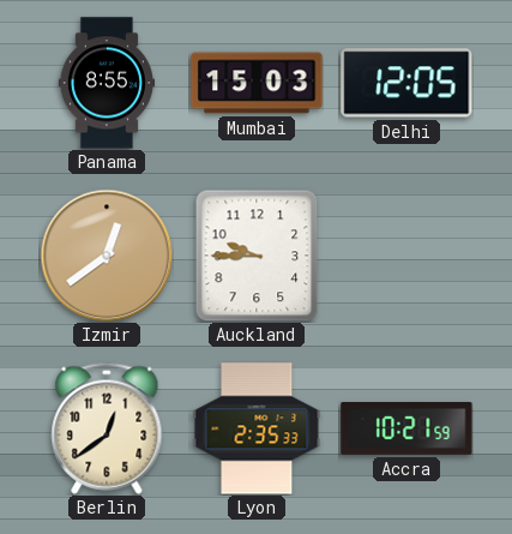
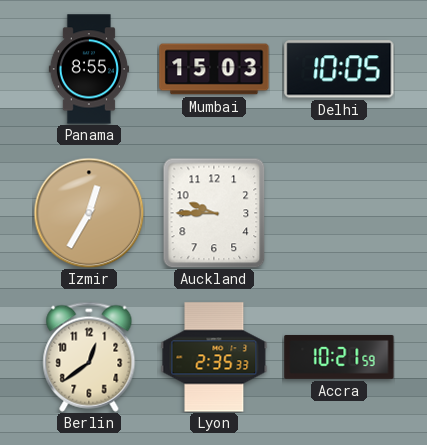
Delhi: 12:05 -> 10:05
Izmir: 12:39 -> 12:35
